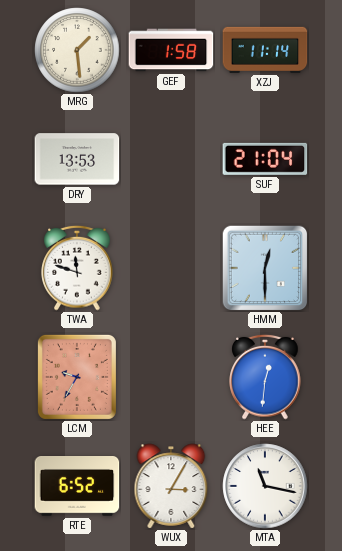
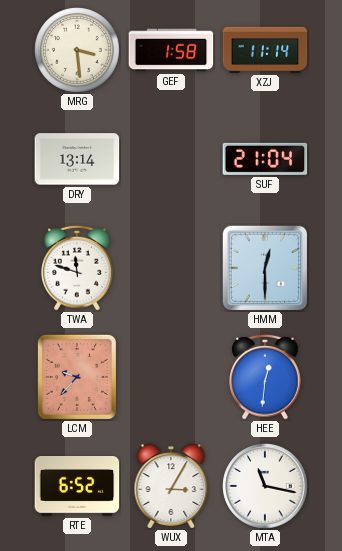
MRG: 1:29 -> 3:29
DRY: 13:53 -> 13:14
LCM: 9:35 -> 9:37
